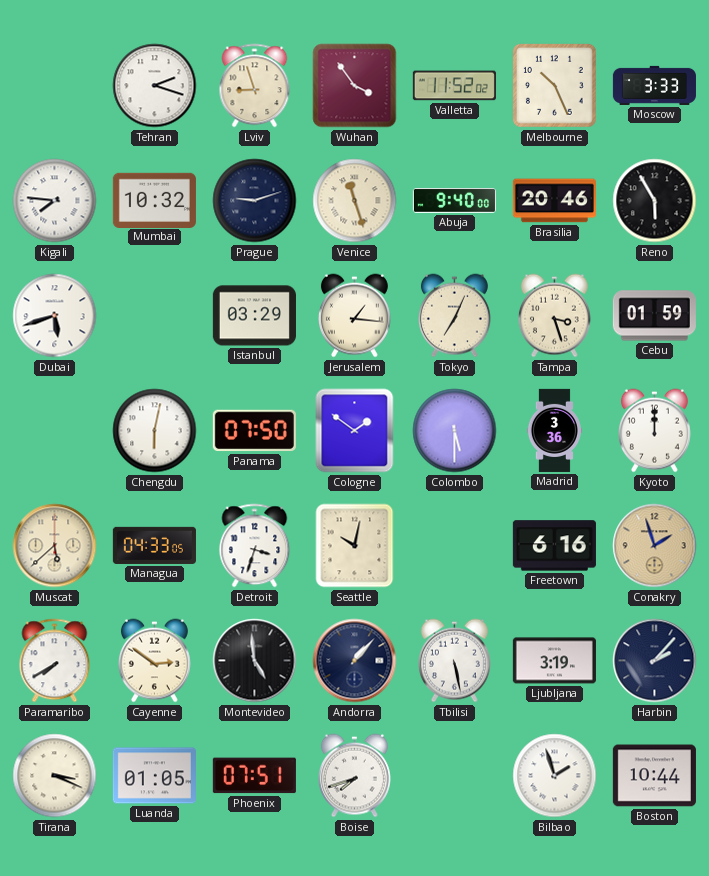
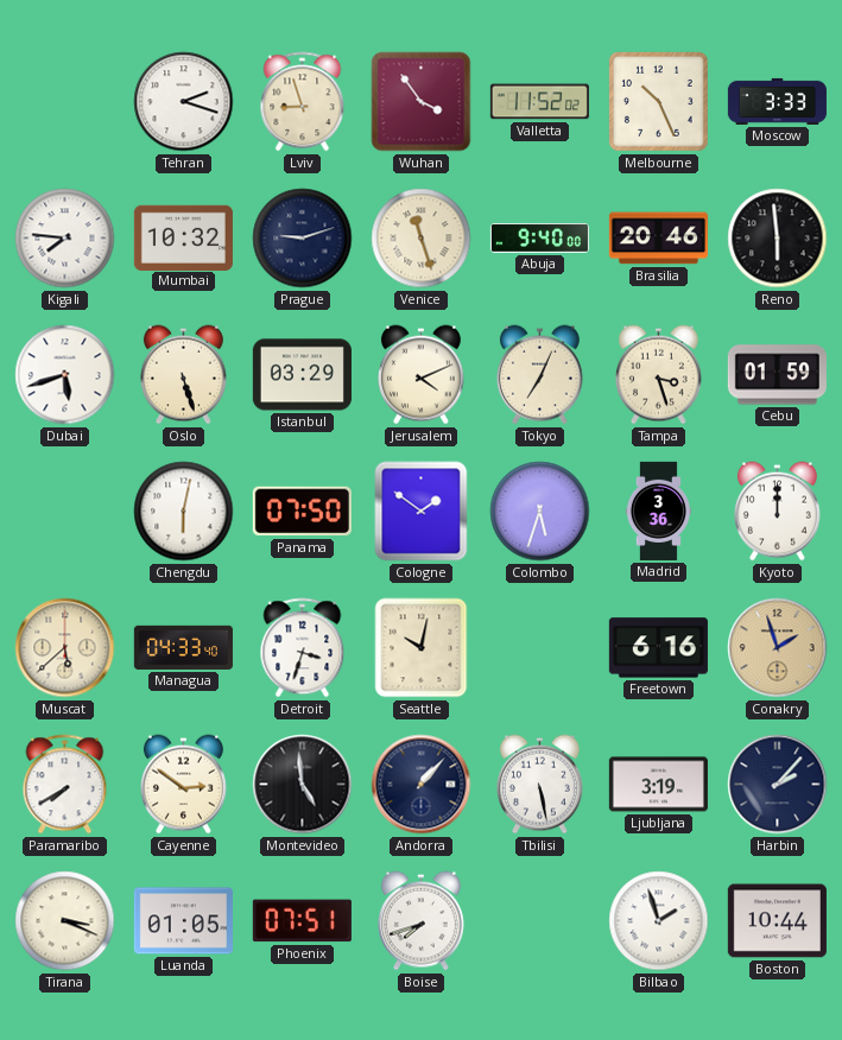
Reno: 5:55 -> 5:59
Oslo: none -> 5:27
Jerusalem: 1:16 -> 4:11
Colombo: 5:30 -> 5:33
Managua: 04:33:05 -> 04:33:40
